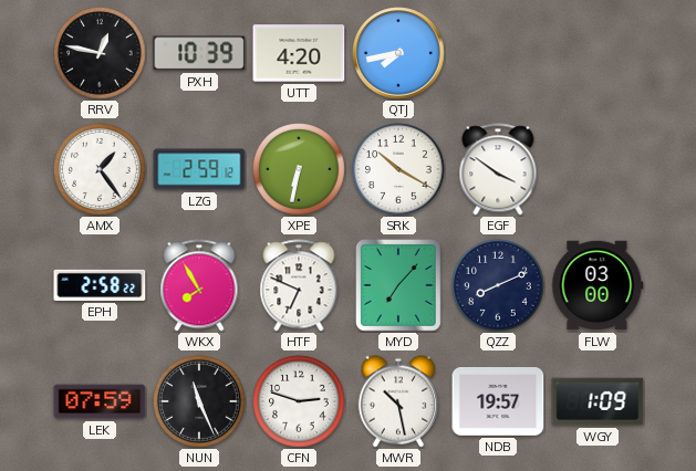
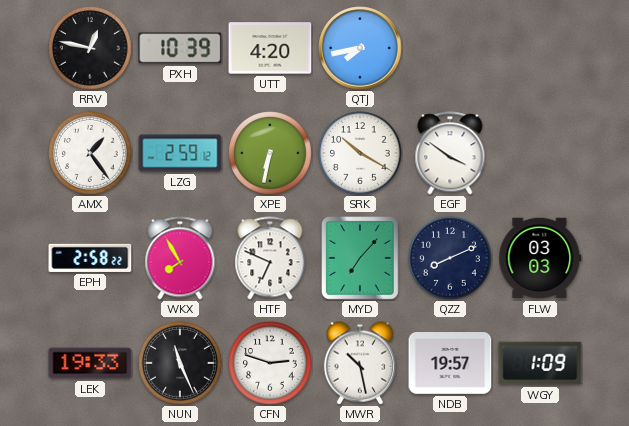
FLW: 03:00 -> 03:03
LEK: 07:59 -> 19:33
